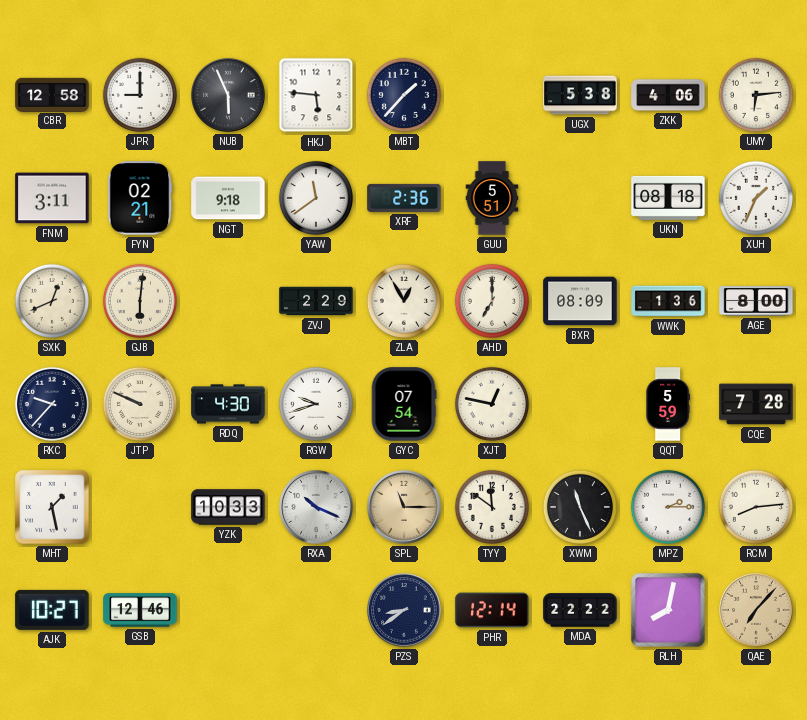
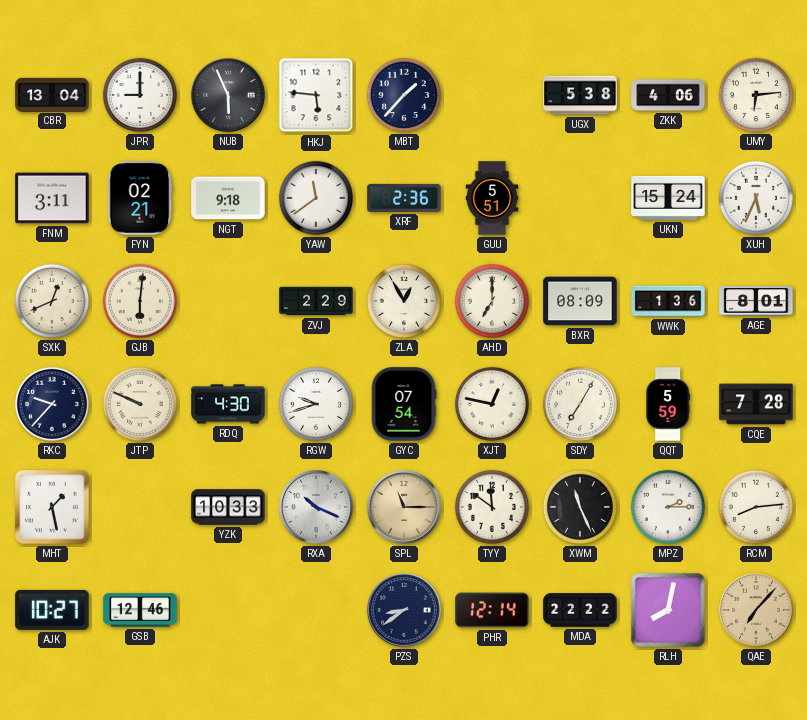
CBR: 12:58 -> 13:04
UKN: 08:18 -> 15:24
XUH: 1:34 -> 5:34
AGE: 8:00 -> 8:01
SDY: none -> 7:05
